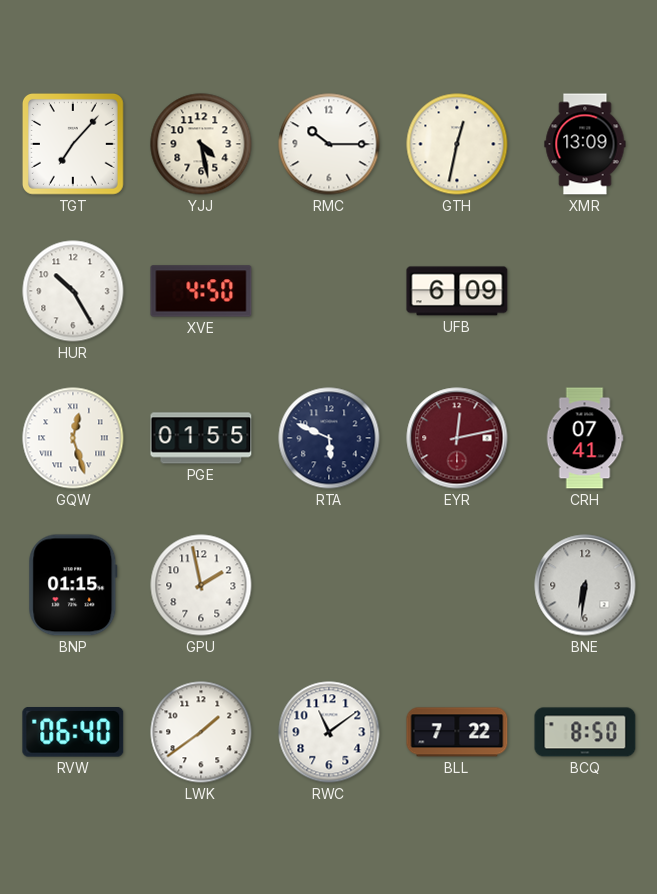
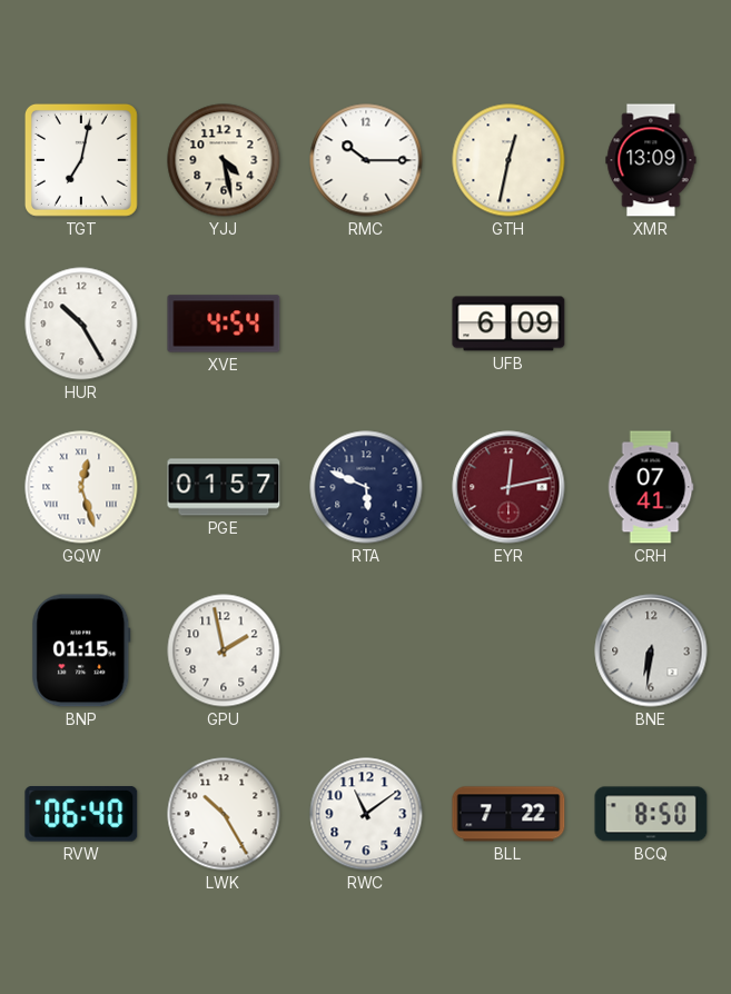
TGT: 7:07 -> 7:02
XVE: 4:50 -> 4:54
PGE: 01:55 -> 01:57
LWK: 1:39 -> 10:25
